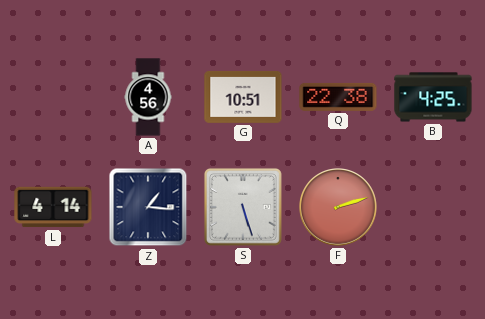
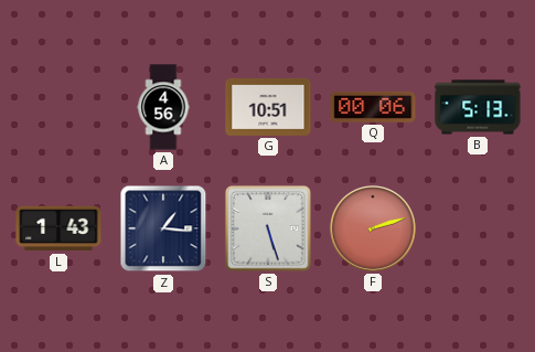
Q: 22:38 -> 00:06
B: 4:25 -> 5:13
L: 4:14 -> 1:43
